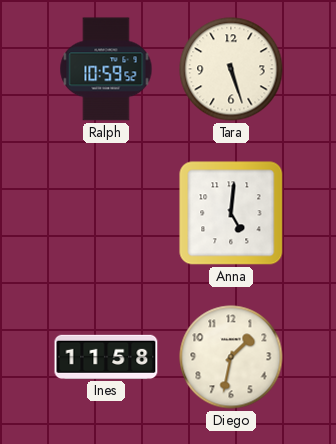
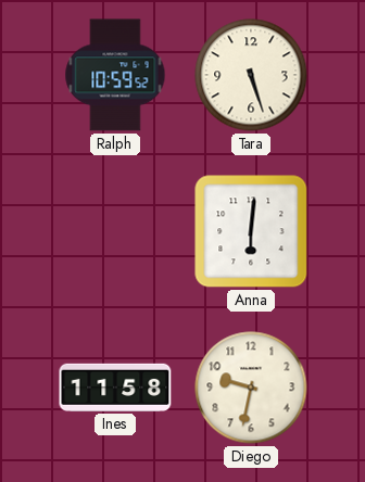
Anna: 5:01 -> 6:01
Diego: 1:32 -> 9:32
